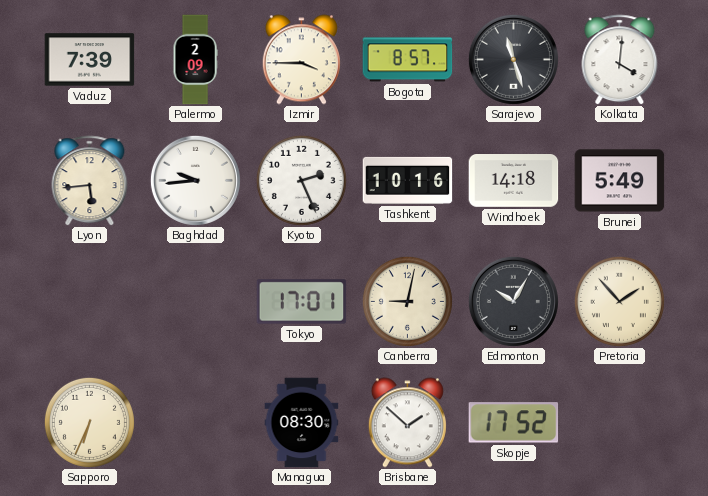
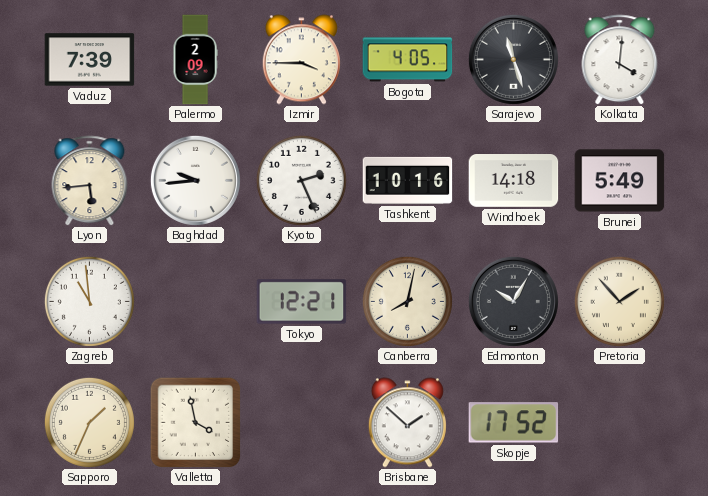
Bogota: 8:57 -> 4:05
Zagreb: none -> 10:59
Tokyo: 17:01 -> 12:21
Canberra: 9:02 -> 8:02
Sapporo: 6:34 -> 1:34
Valletta: none -> 3:58
Managua: 08:30 -> none
